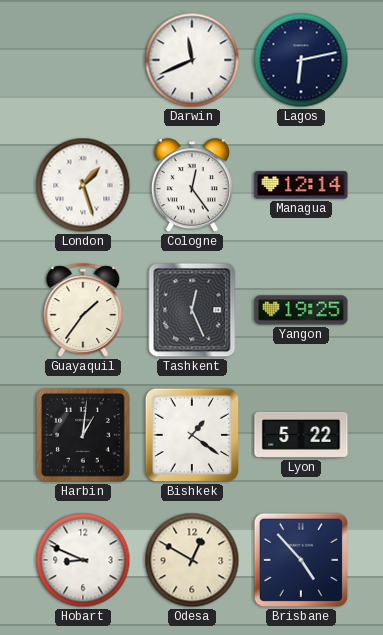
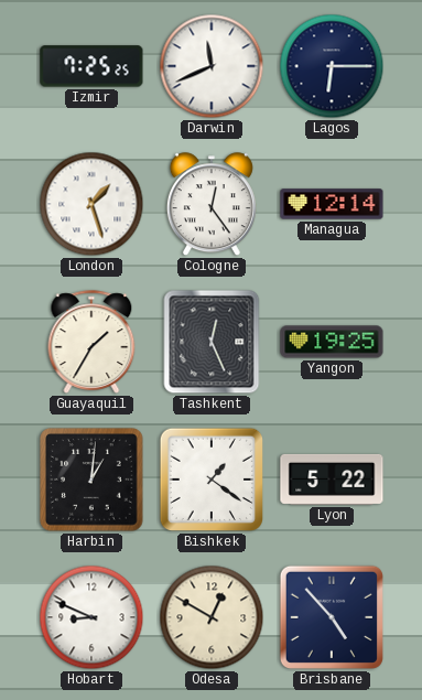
Izmir: none -> 7:25
Lagos: 6:13 -> 6:15
Guayaquil: 1:36 -> 1:35
